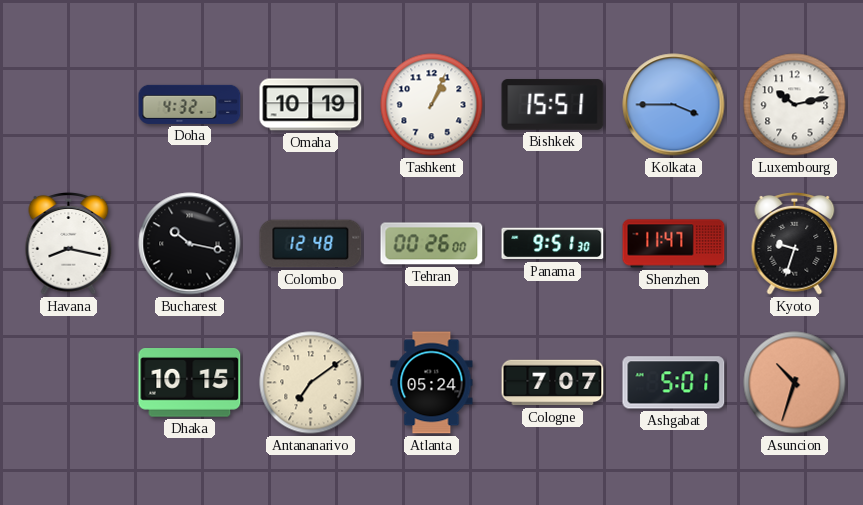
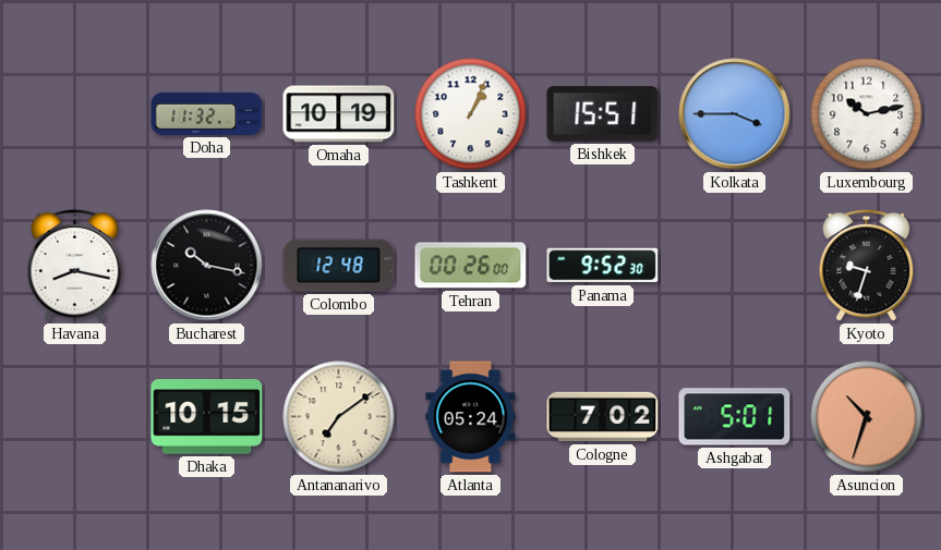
Doha: 4:32 -> 11:32
Panama: 9:51 -> 9:52
Shenzhen: 11:47 -> none
Cologne: 7:07 -> 7:02
